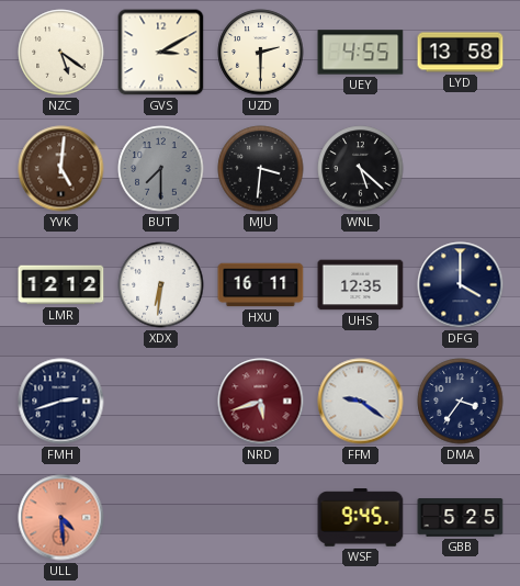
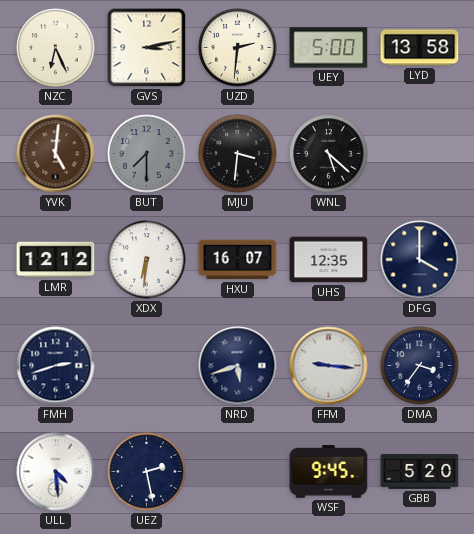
NZC: 5:21 -> 6:26
GVS: 3:10 -> 3:13
UZD: 2:30 -> 2:31
UEY: 4:55 -> 5:00
HXU: 16:11 -> 16:07
NRD dial: burgundy -> navy
FFM: 9:21 -> 9:16
ULL dial: salmon -> white
UEZ: none -> 2:28
GBB: 5:25 -> 5:20
